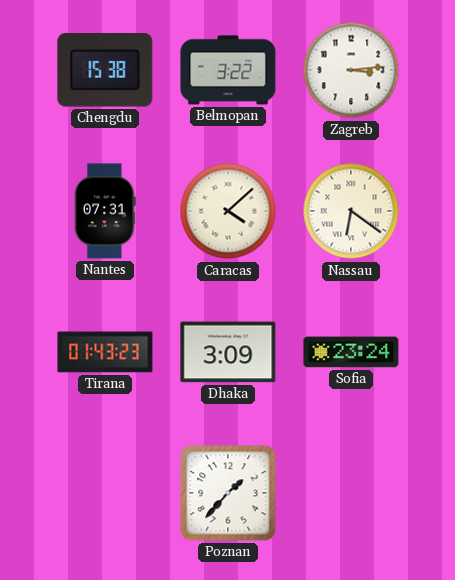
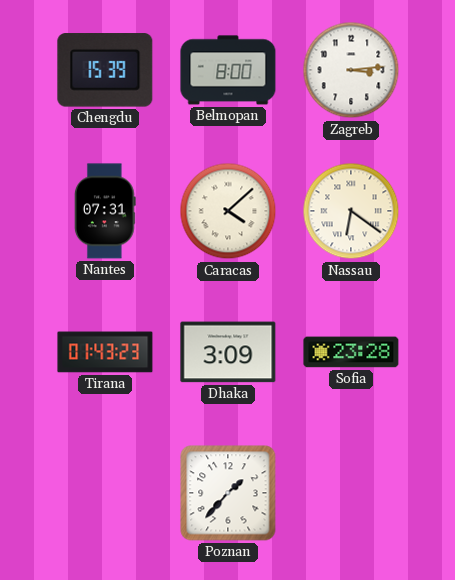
Chengdu: 15:38 -> 15:39
Belmopan: 3:22 -> 8:00
Sofia: 23:24 -> 23:28
